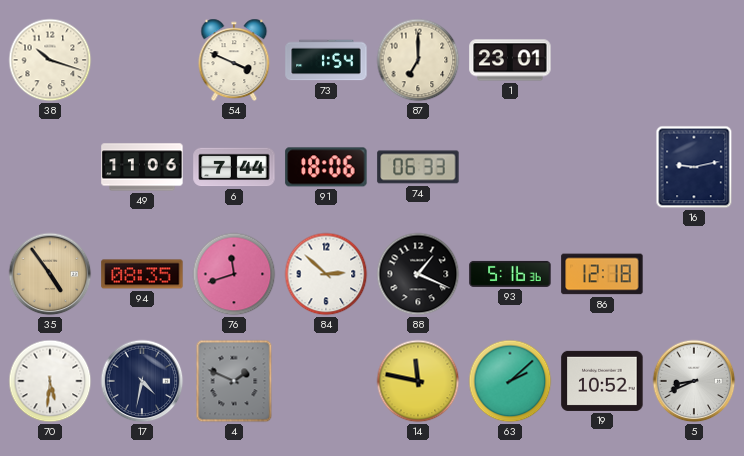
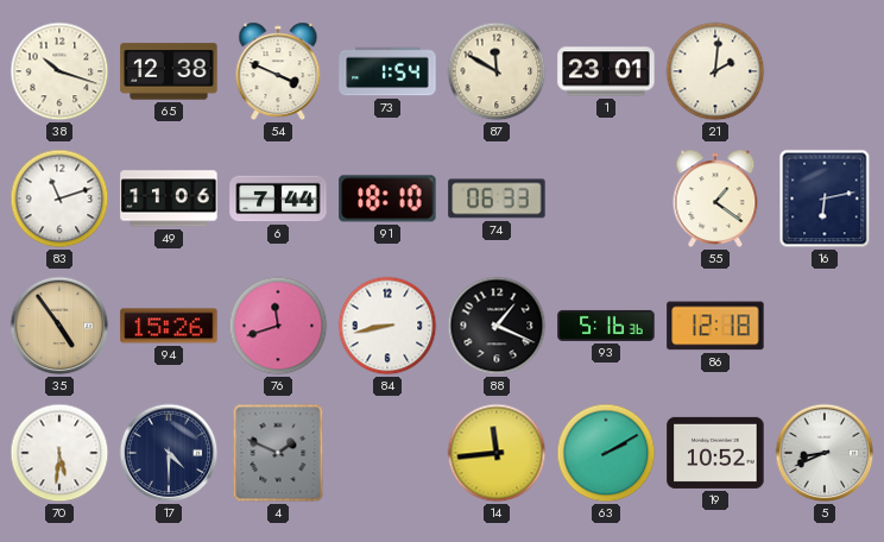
65: none -> 12:38
87: 7:00 -> 11:50
21: none -> 2:01
83: none -> 11:12
91: 18:06 -> 18:10
55: none -> 1:21
16: 9:13 -> 6:13
94: 08:35 -> 15:26
84: 2:52 -> 8:43
17: 4:32 -> 4:30
14: 11:47 -> 11:44
63: 2:08 -> 2:10
